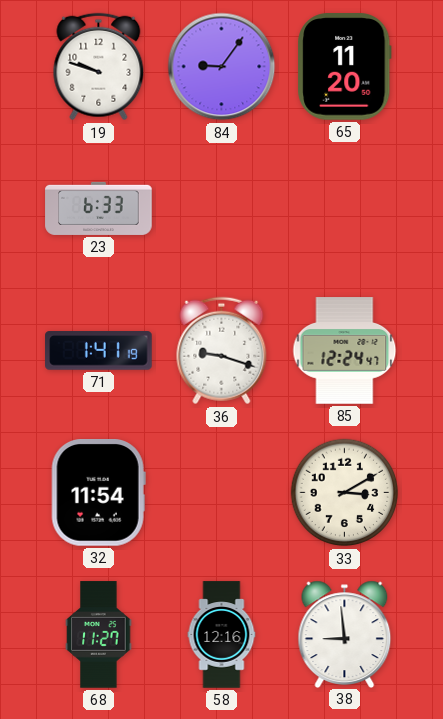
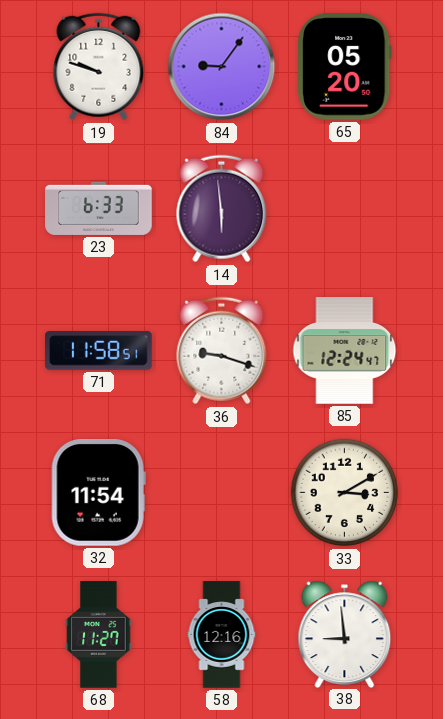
65: 11:20 -> 05:20
14: none -> 5:59
71: 1:41 -> 11:58
